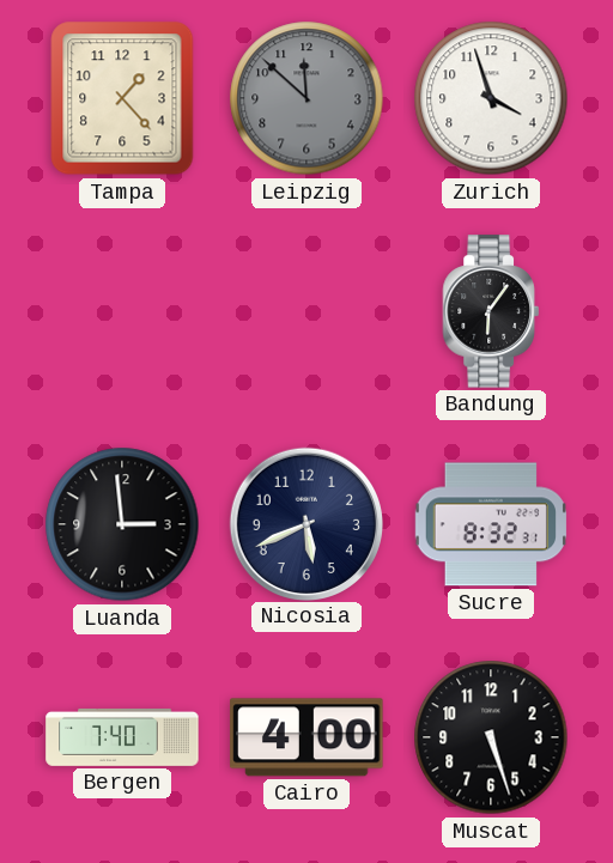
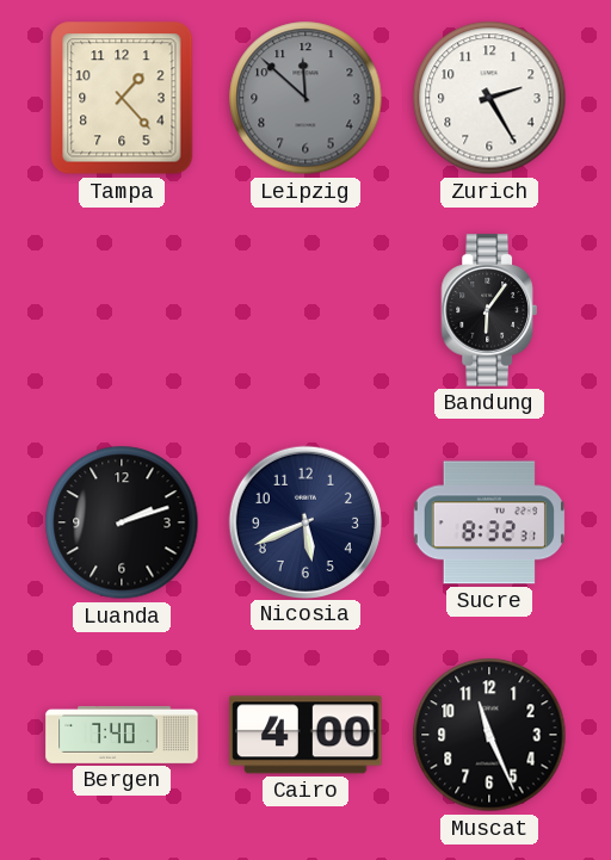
Zurich: 3:57 -> 2:25
Luanda: 2:59 -> 2:12
Muscat: 5:27 -> 11:26
